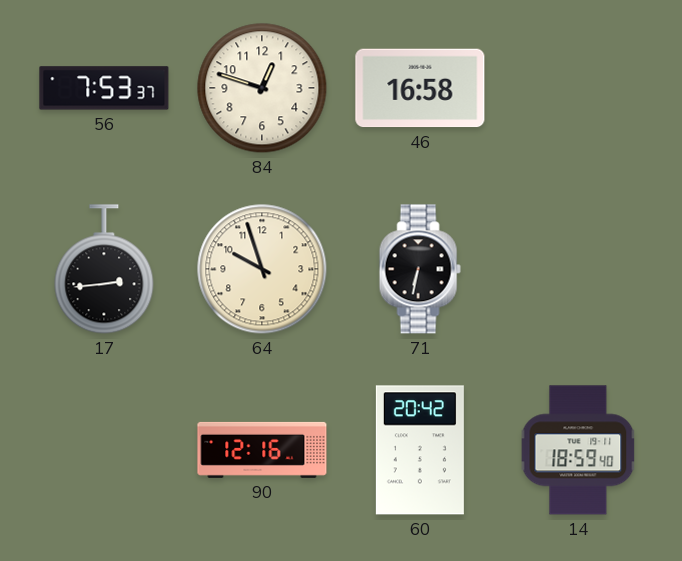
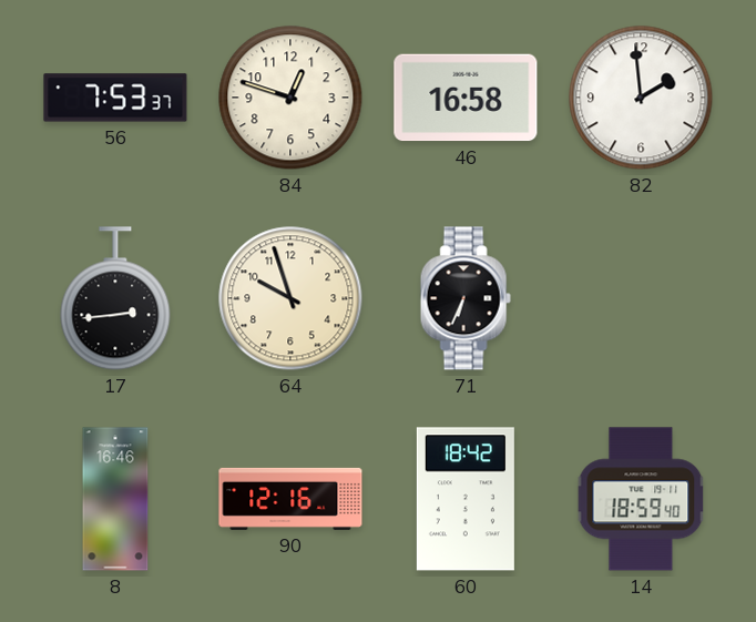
82: none -> 1:59
71: 6:32 -> 6:34
8: none -> 16:46
60: 20:42 -> 18:42
